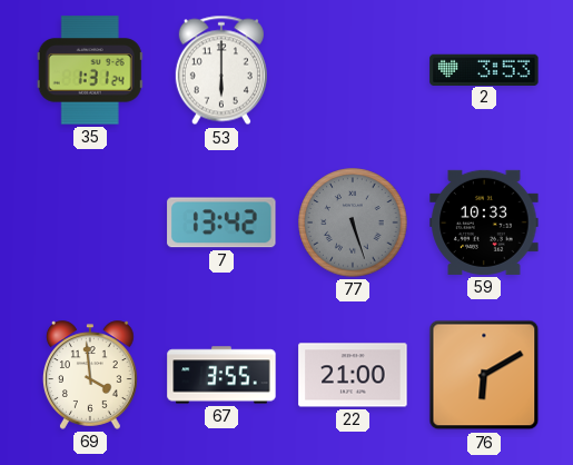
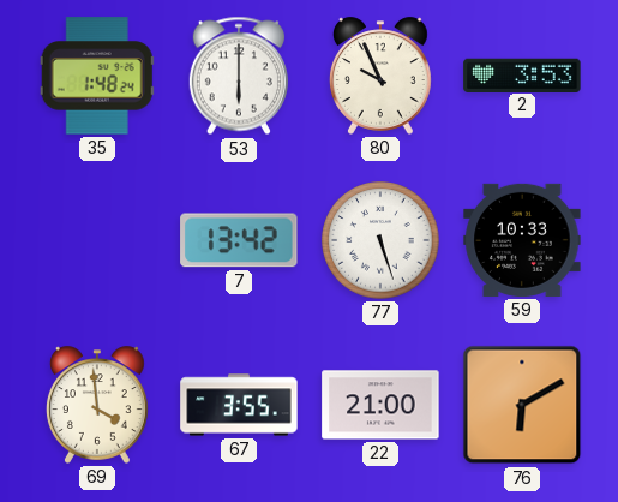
35: 1:31 -> 1:48
80: none -> 9:56
77 dial: grey -> white
